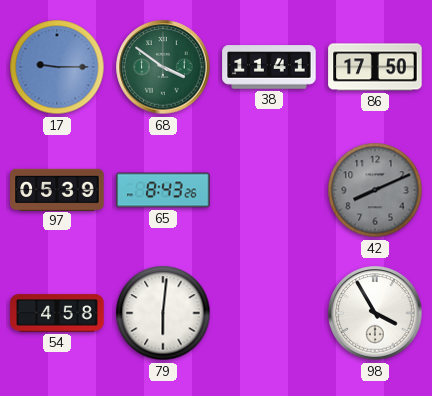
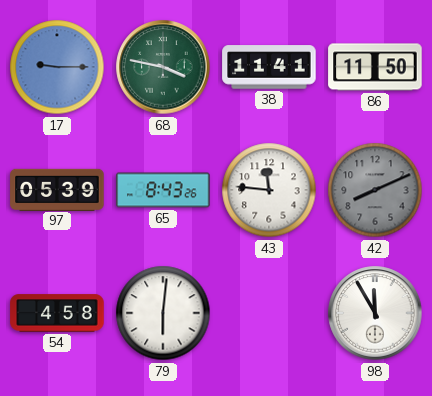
68: 3:51 -> 3:47
86: 17:50 -> 11:50
43: none -> 11:46
98: 3:55 -> 11:55
